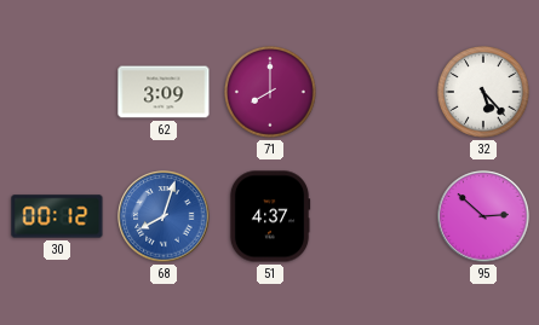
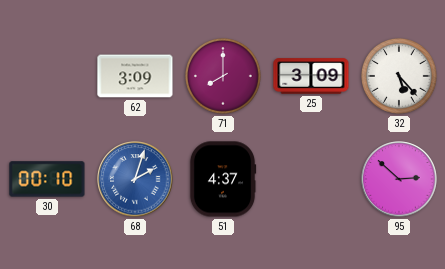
25: none -> 3:09
30: 00:12 -> 00:10
68: 8:03 -> 2:03
